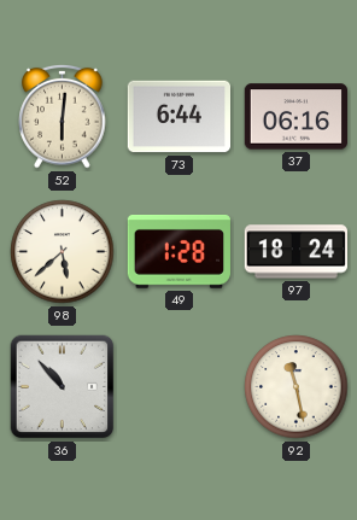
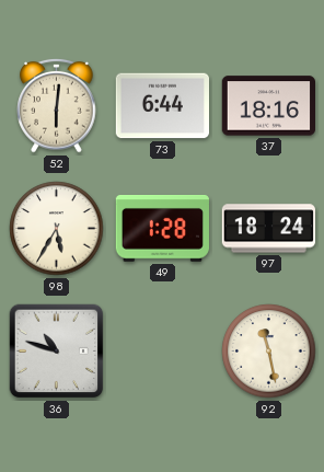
37: 06:16 -> 18:16
98: 5:38 -> 5:35
36: 10:53 -> 10:48
